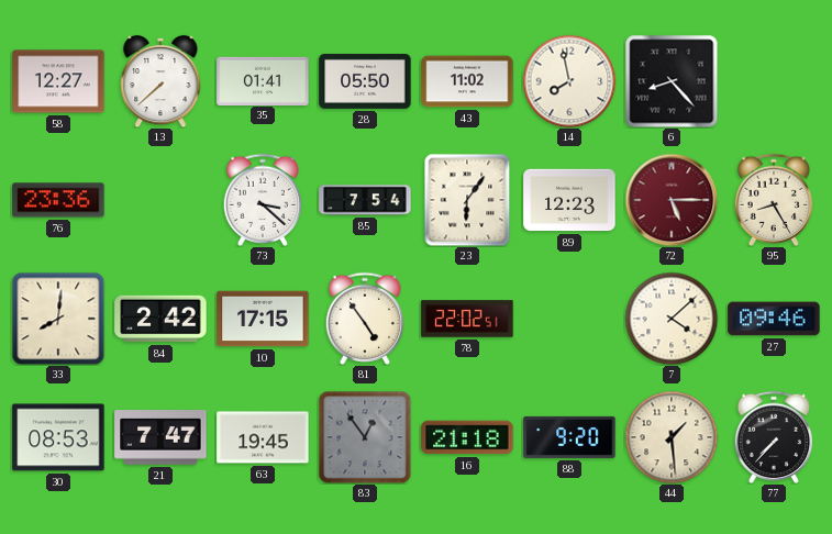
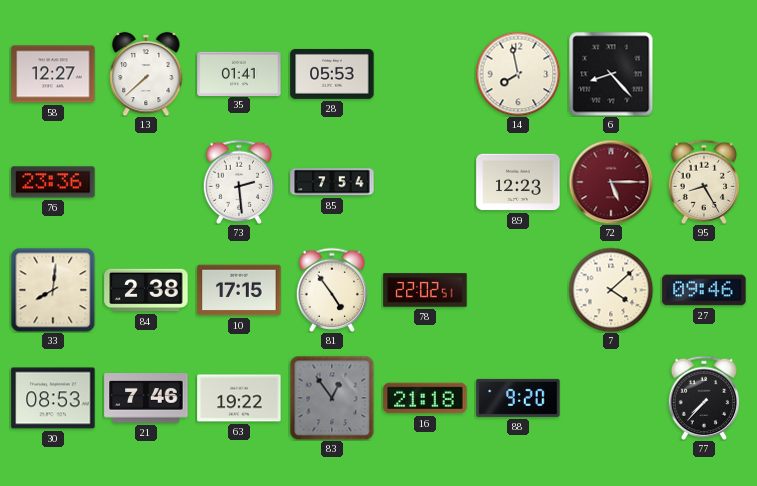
28: 05:50 -> 05:53
43: 11:02 -> none
73: 3:22 -> 2:29
23: 6:06 -> none
84: 2:42 -> 2:38
21: 7:47 -> 7:46
63: 19:45 -> 19:22
44: 1:29 -> none
